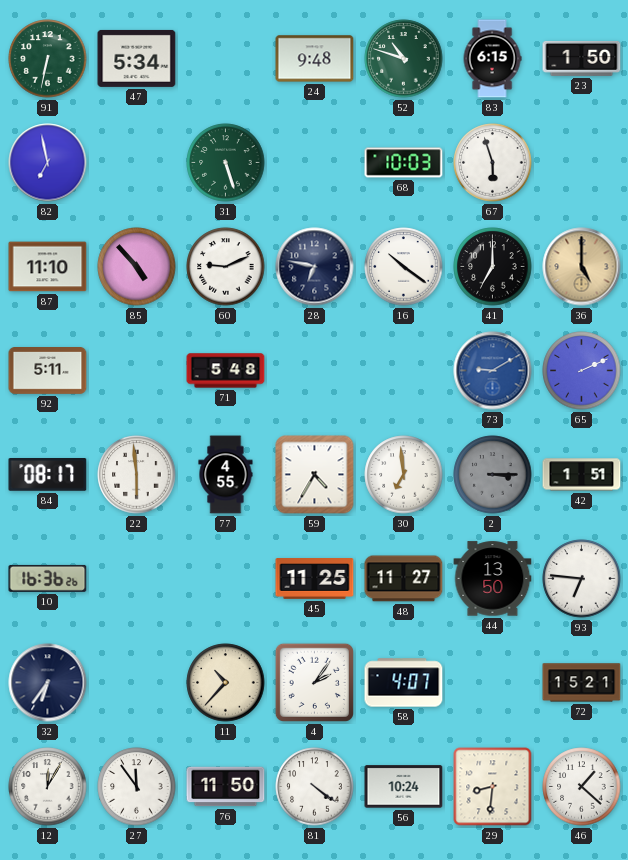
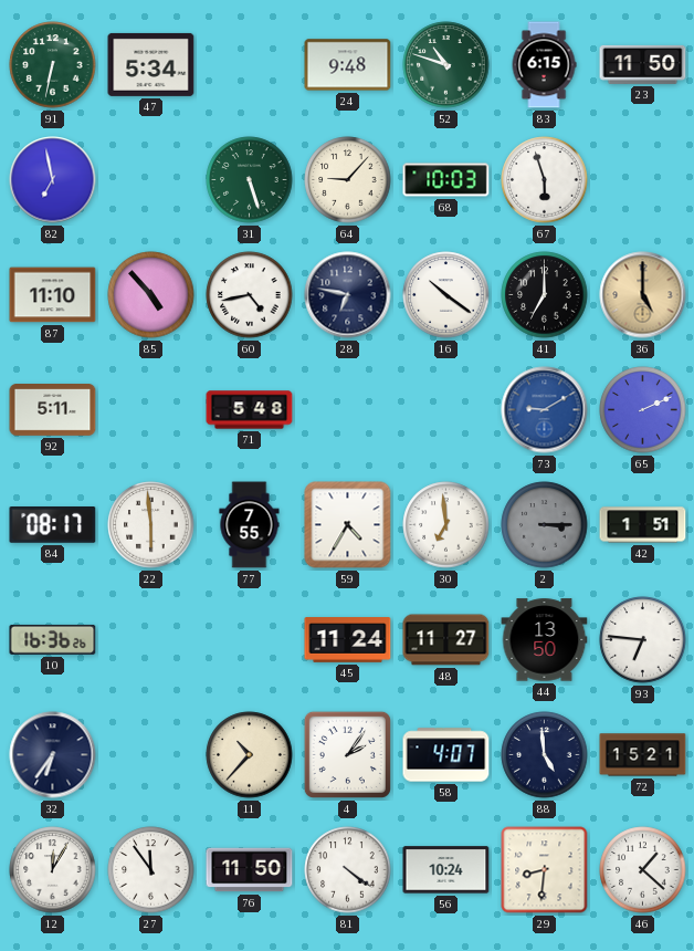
23: 1:50 -> 11:50
64: none -> 9:07
60: 9:11 -> 4:43
77: 4:55 -> 7:55
45: 11:25 -> 11:24
88: none -> 4:59
